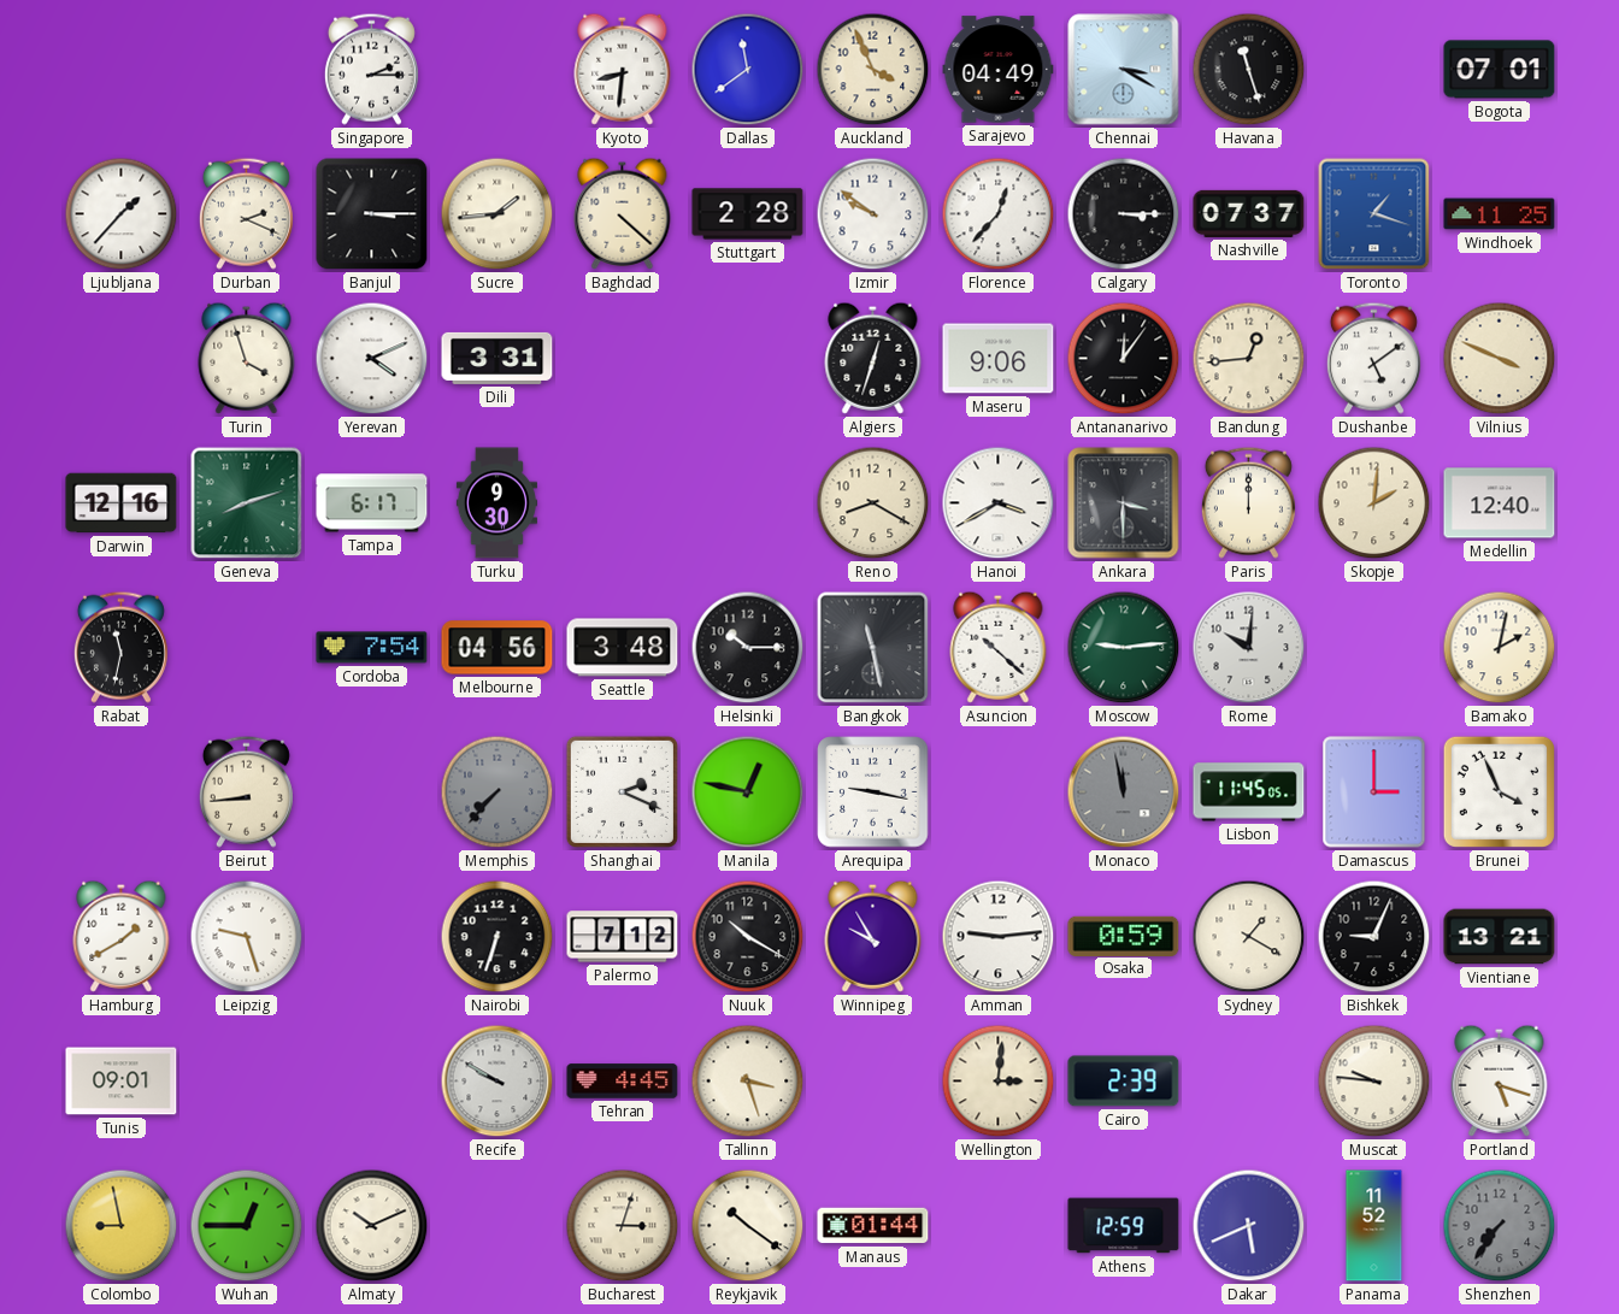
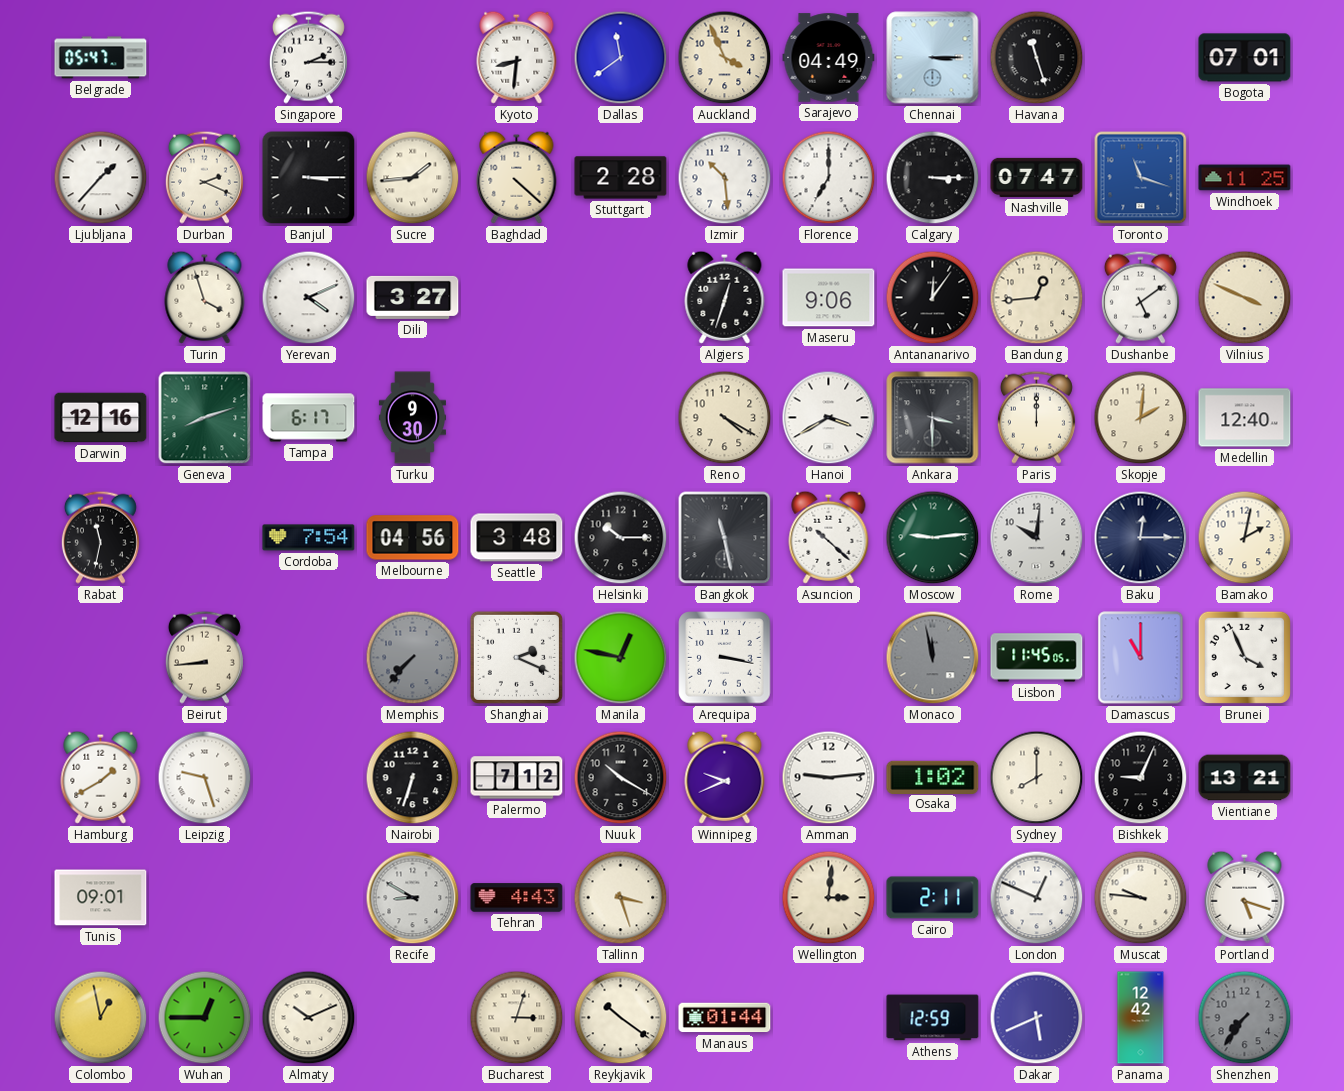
Belgrade: none -> 05:47
Chennai: 3:20 -> 3:15
Izmir: 9:51 -> 10:29
Florence: 12:37 -> 7:00
Nashville: 07:37 -> 07:47
Toronto: 1:18 -> 11:18
Dili: 3:31 -> 3:27
Reno: 8:20 -> 4:20
Baku: none -> 12:15
Arequipa: 9:17 -> 3:17
Damascus: 3:00 -> 11:00
Winnipeg: 9:55 -> 9:41
Osaka: 0:59 -> 1:02
Sydney: 1:20 -> 8:00
Recife: 9:50 -> 8:50
Tehran: 4:45 -> 4:43
Cairo: 2:39 -> 2:11
London: none -> 12:49
Colombo: 8:58 -> 12:58
Panama: 11:52 -> 12:42
